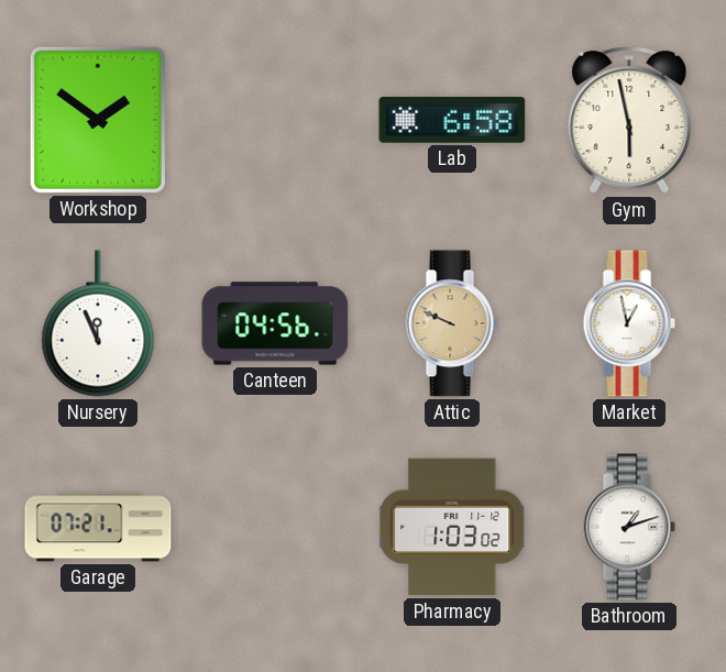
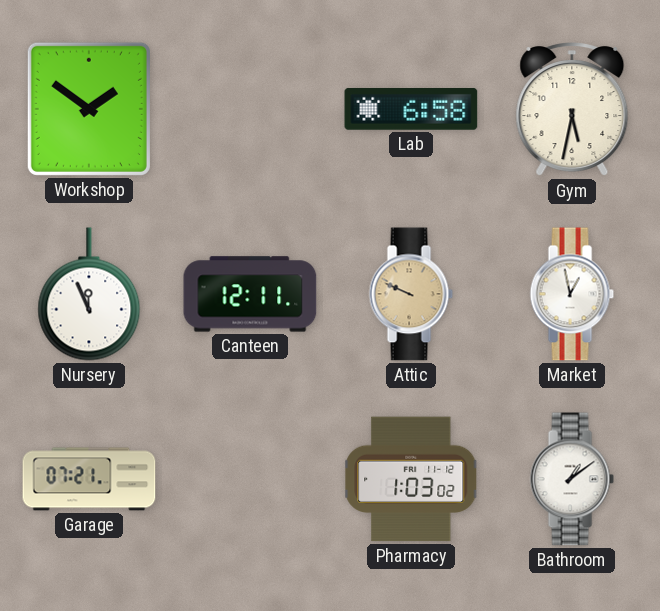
Gym: 5:58 -> 5:32
Canteen: 04:56 -> 12:11
Bathroom: 1:12 -> 1:09
